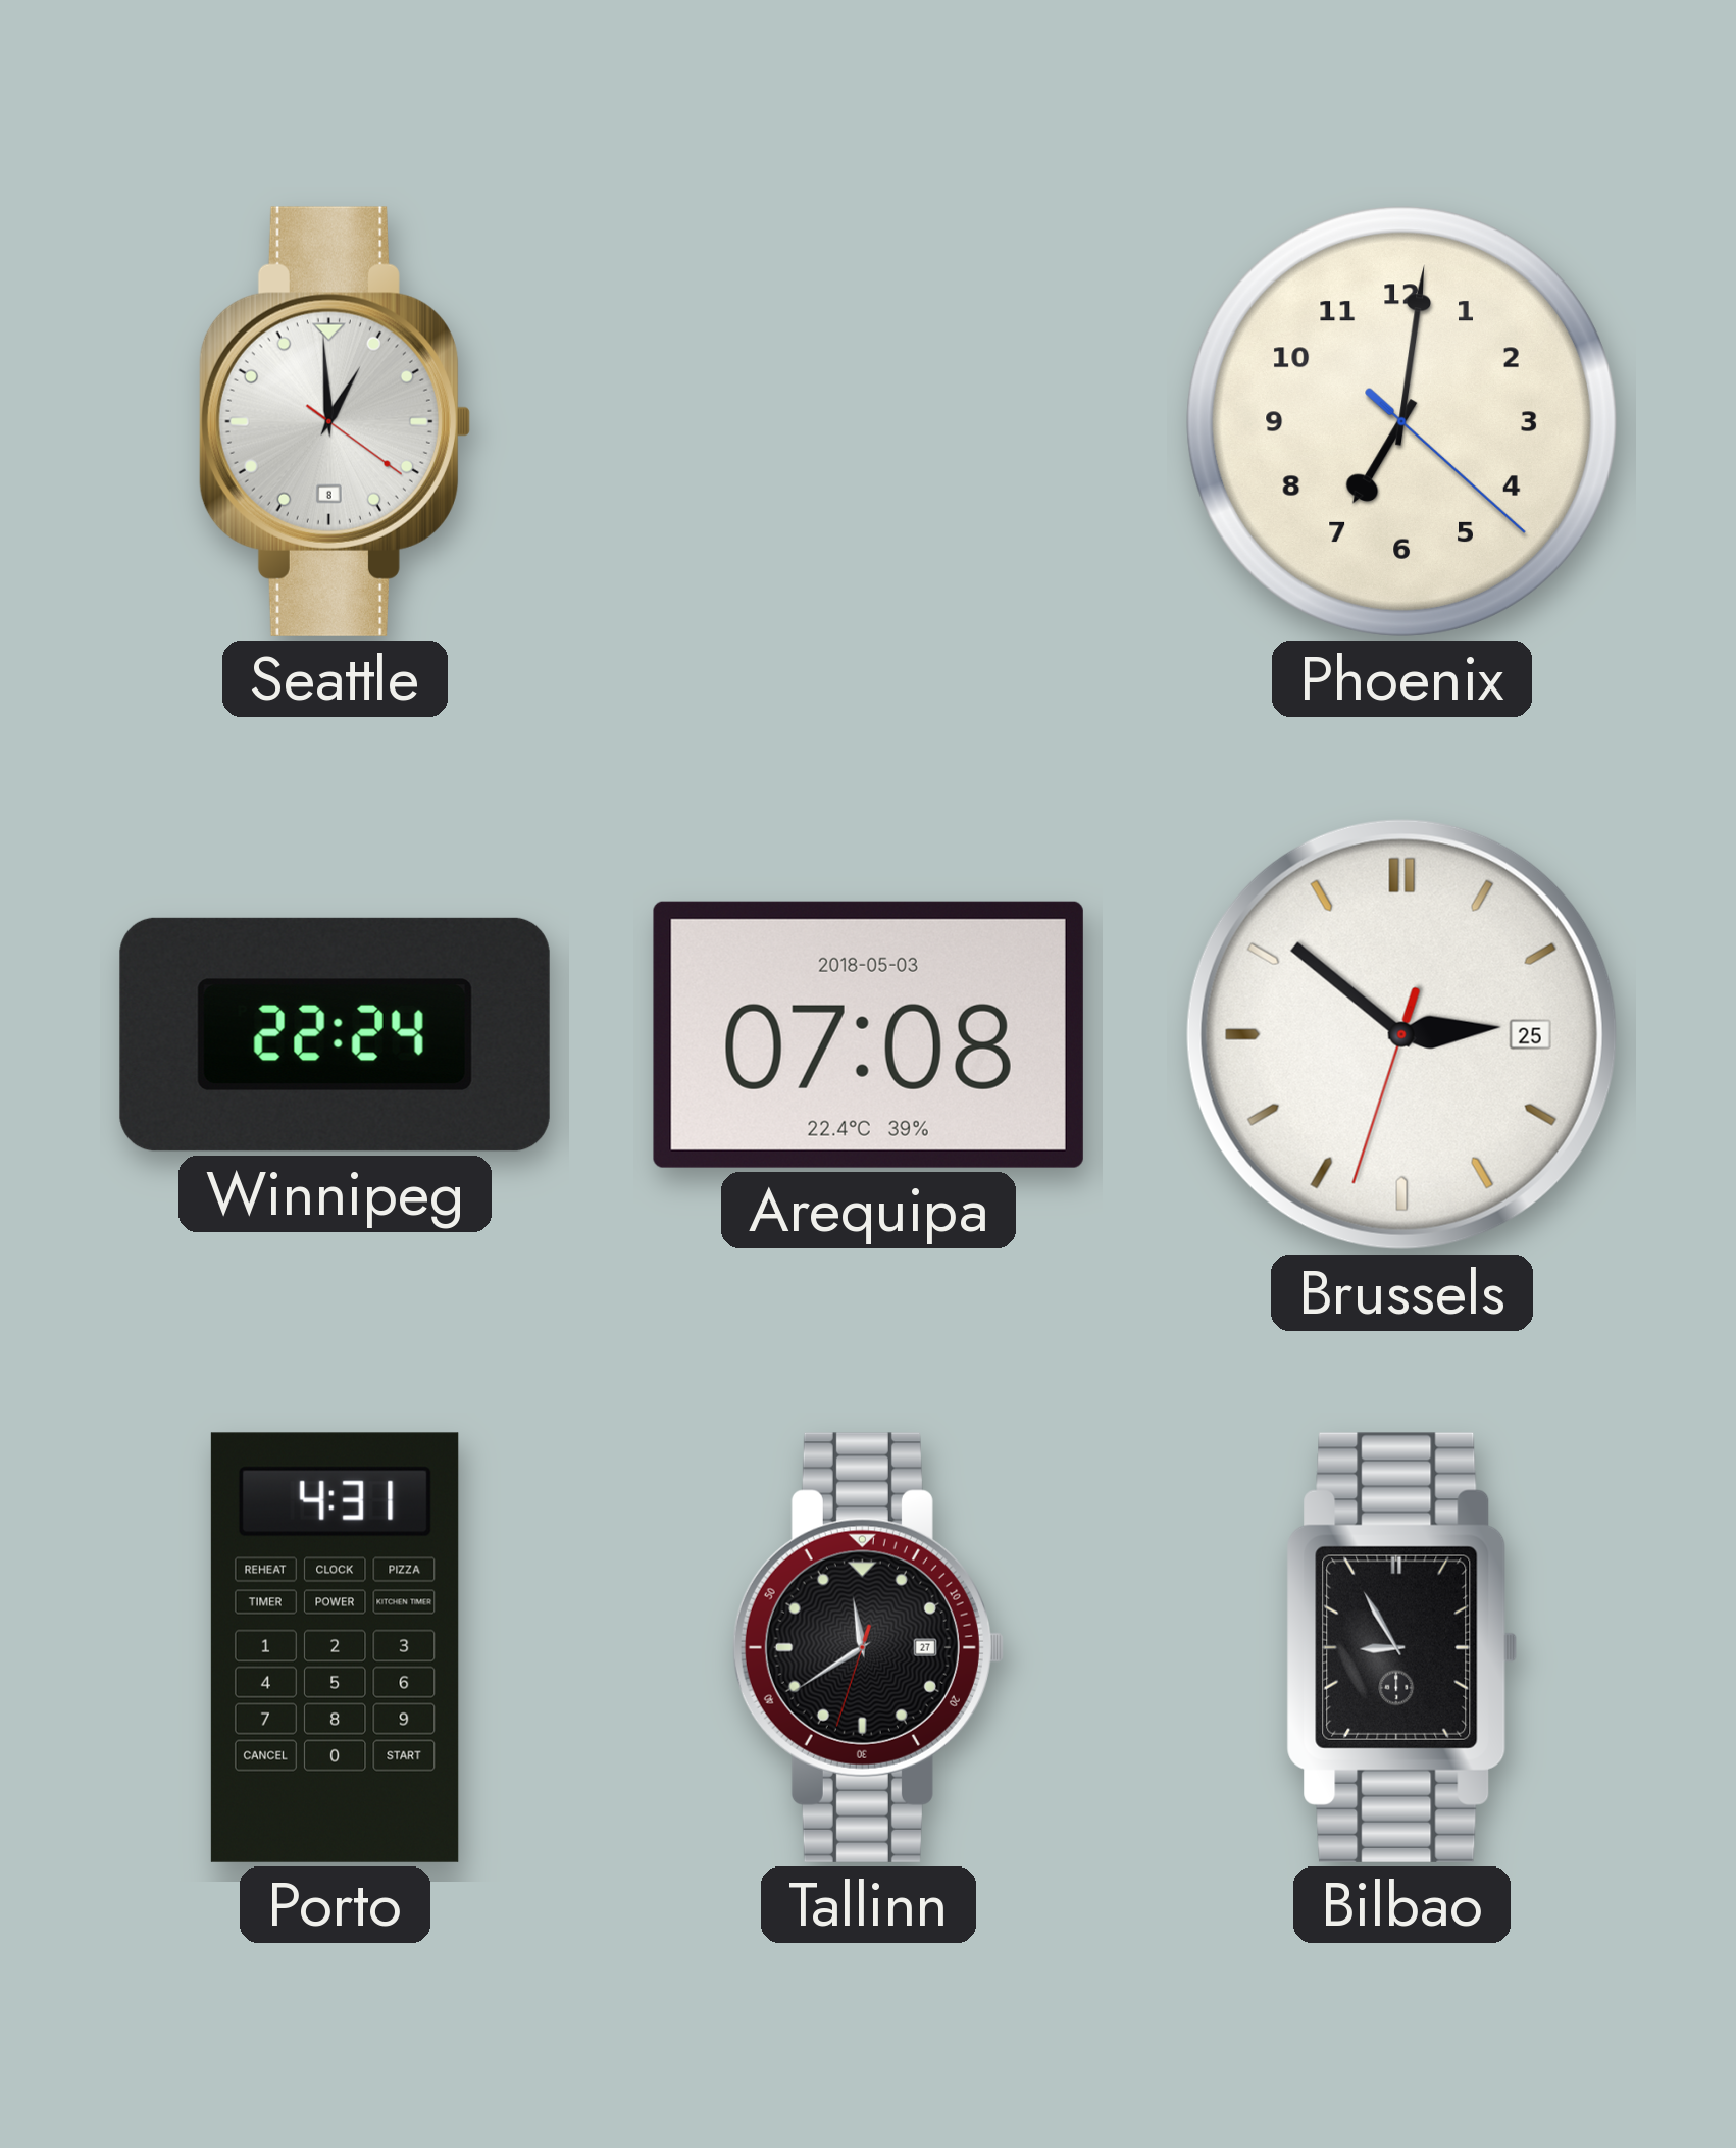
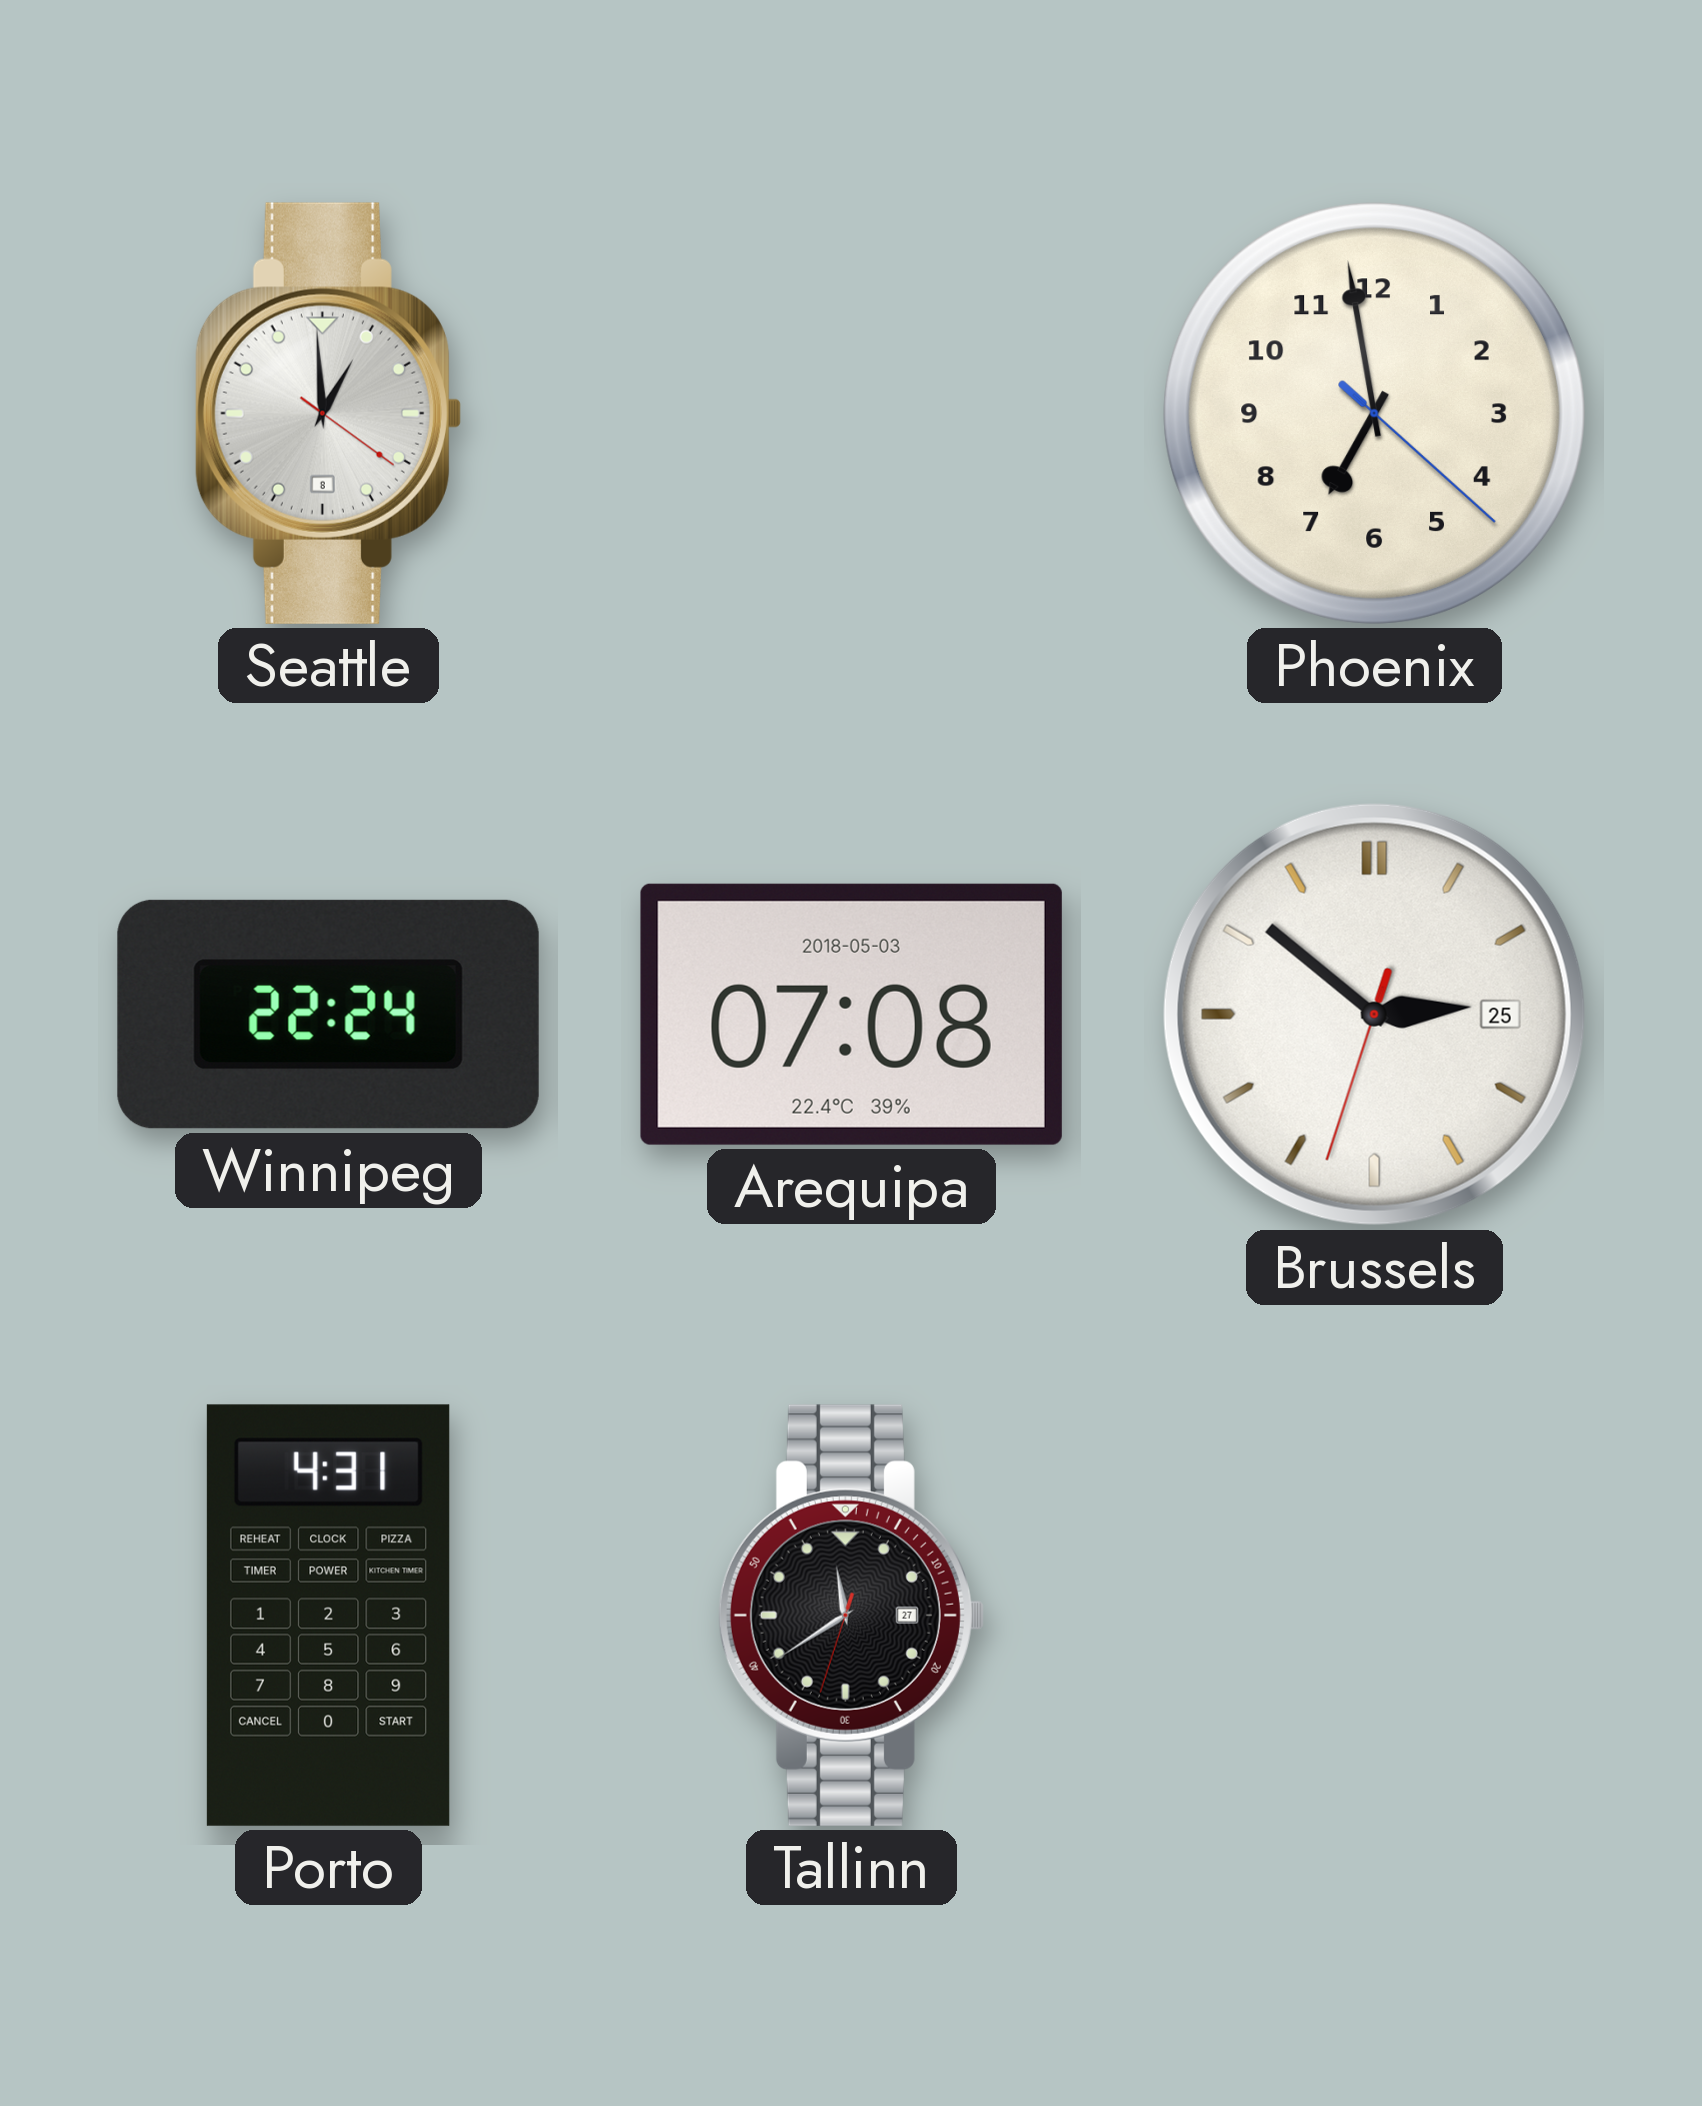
Phoenix: 7:01 -> 6:58
Bilbao: 8:55 -> none
